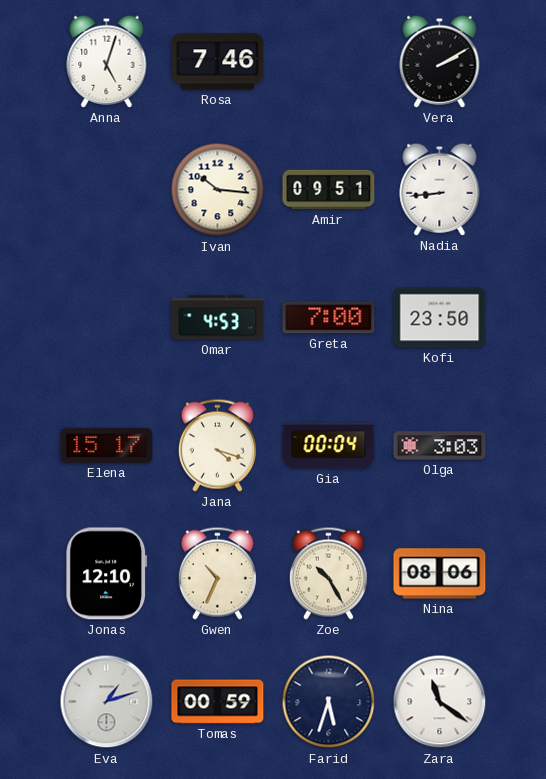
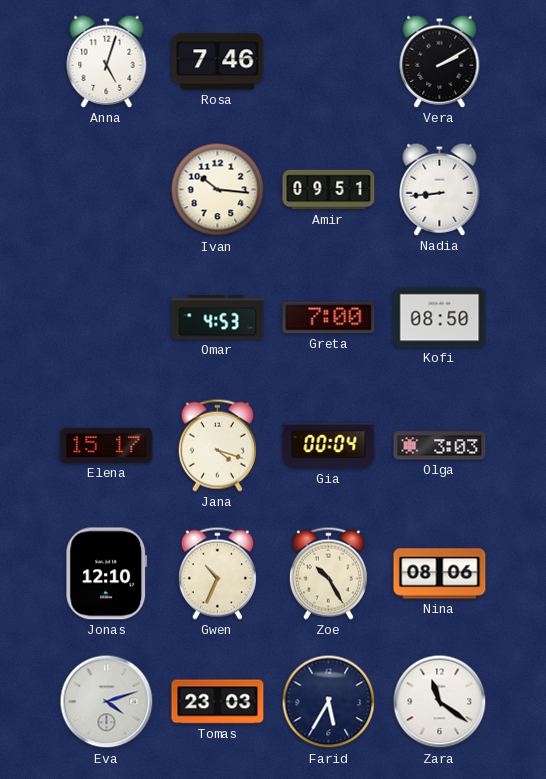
Kofi: 23:50 -> 08:50
Eva: 1:12 -> 4:12
Tomas: 00:59 -> 23:03
Farid: 5:33 -> 5:35
